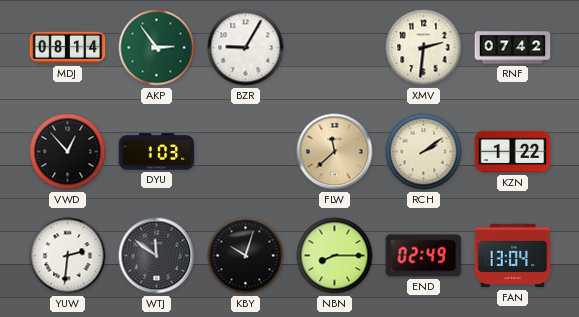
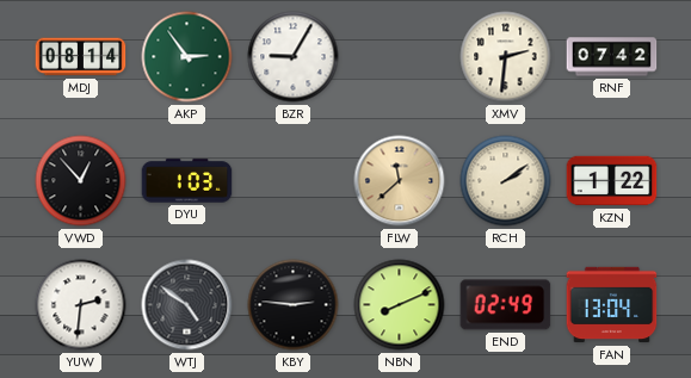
WTJ: 11:51 -> 4:51
KBY: 10:03 -> 2:46
NBN: 8:15 -> 8:11
